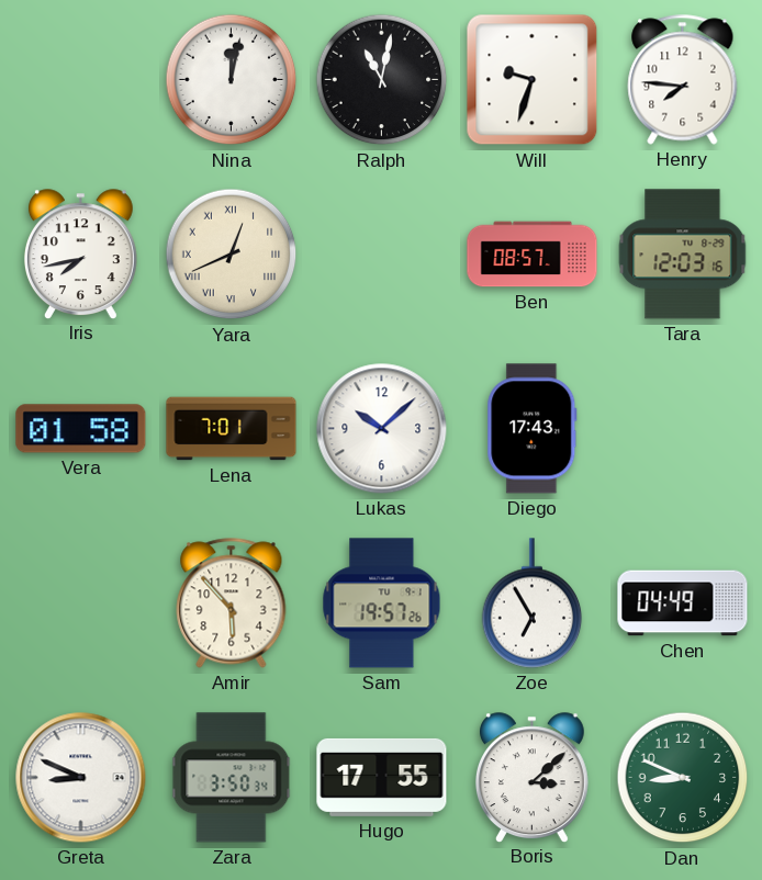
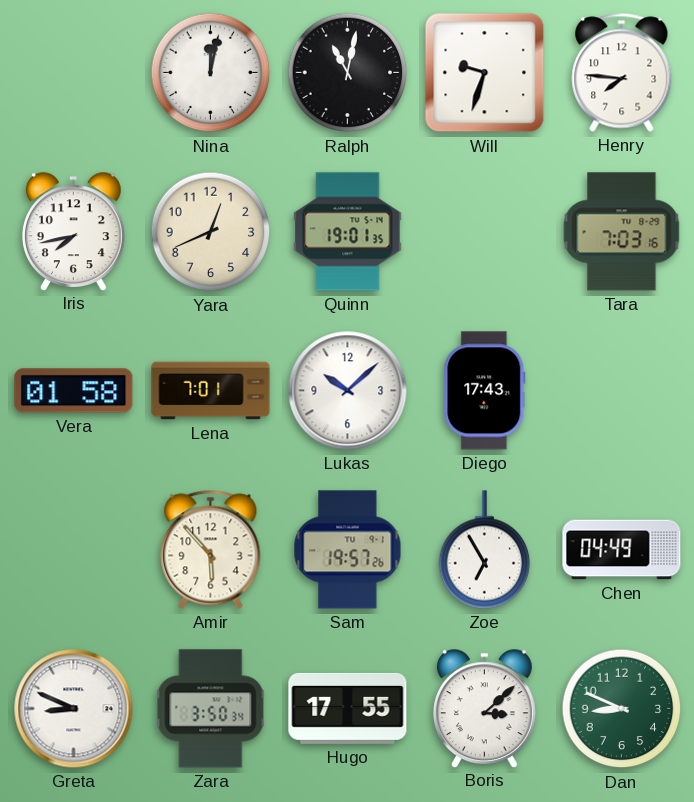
Yara numerals: Roman -> Arabic
Quinn: none -> 19:01
Ben: 08:57 -> none
Tara: 12:03 -> 7:03
